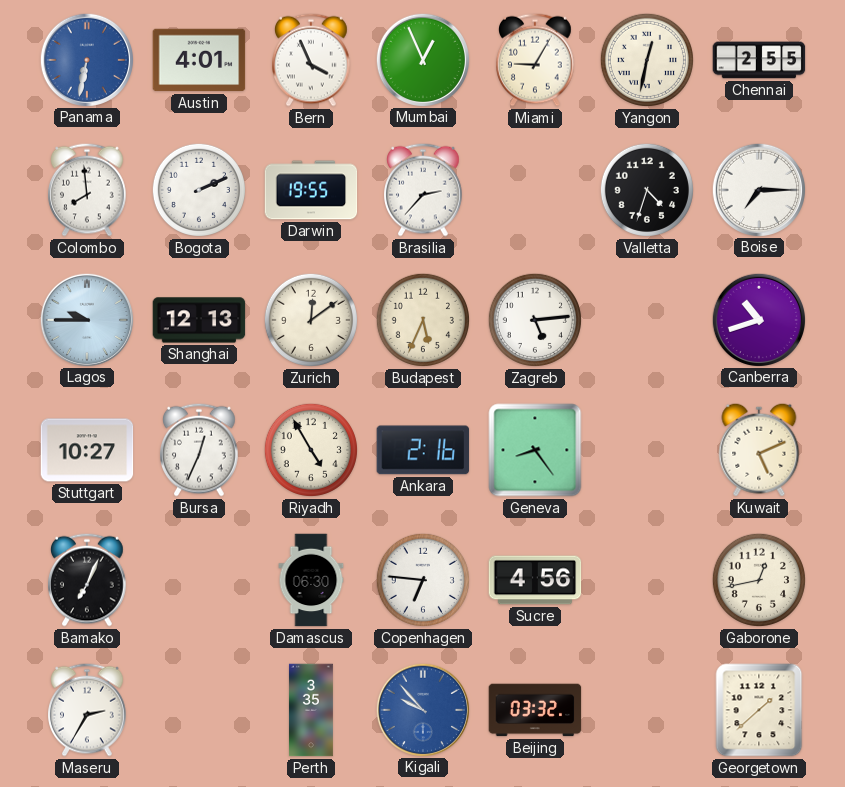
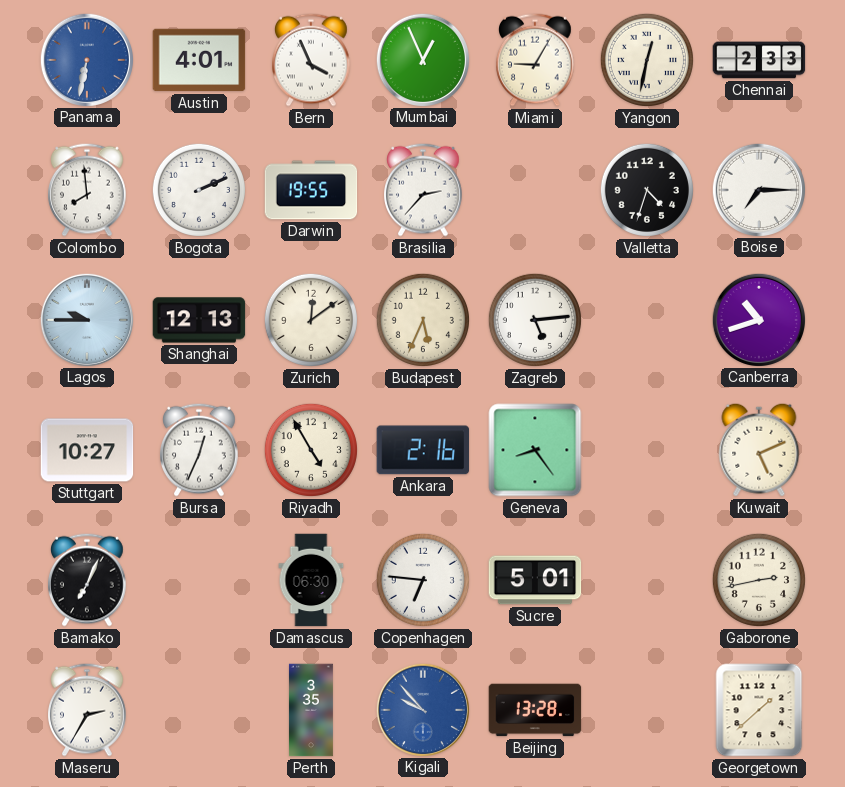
Chennai: 2:55 -> 2:33
Sucre: 4:56 -> 5:01
Gaborone: 12:43 -> 2:43
Beijing: 03:32 -> 13:28
